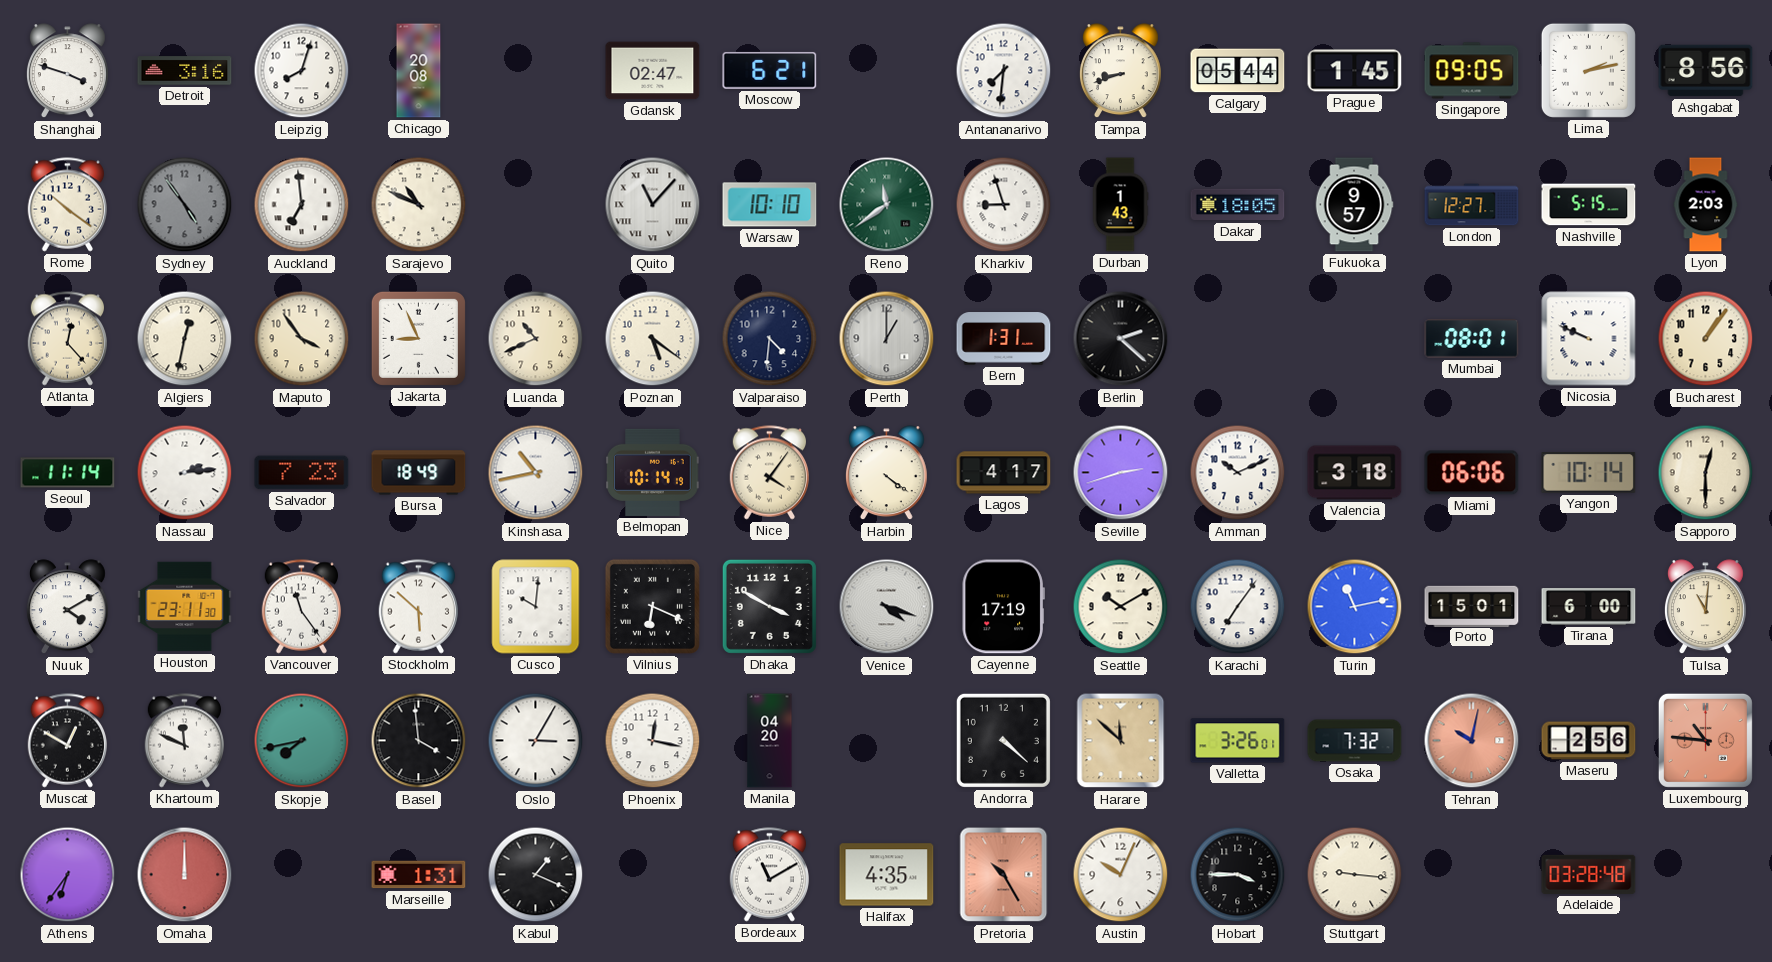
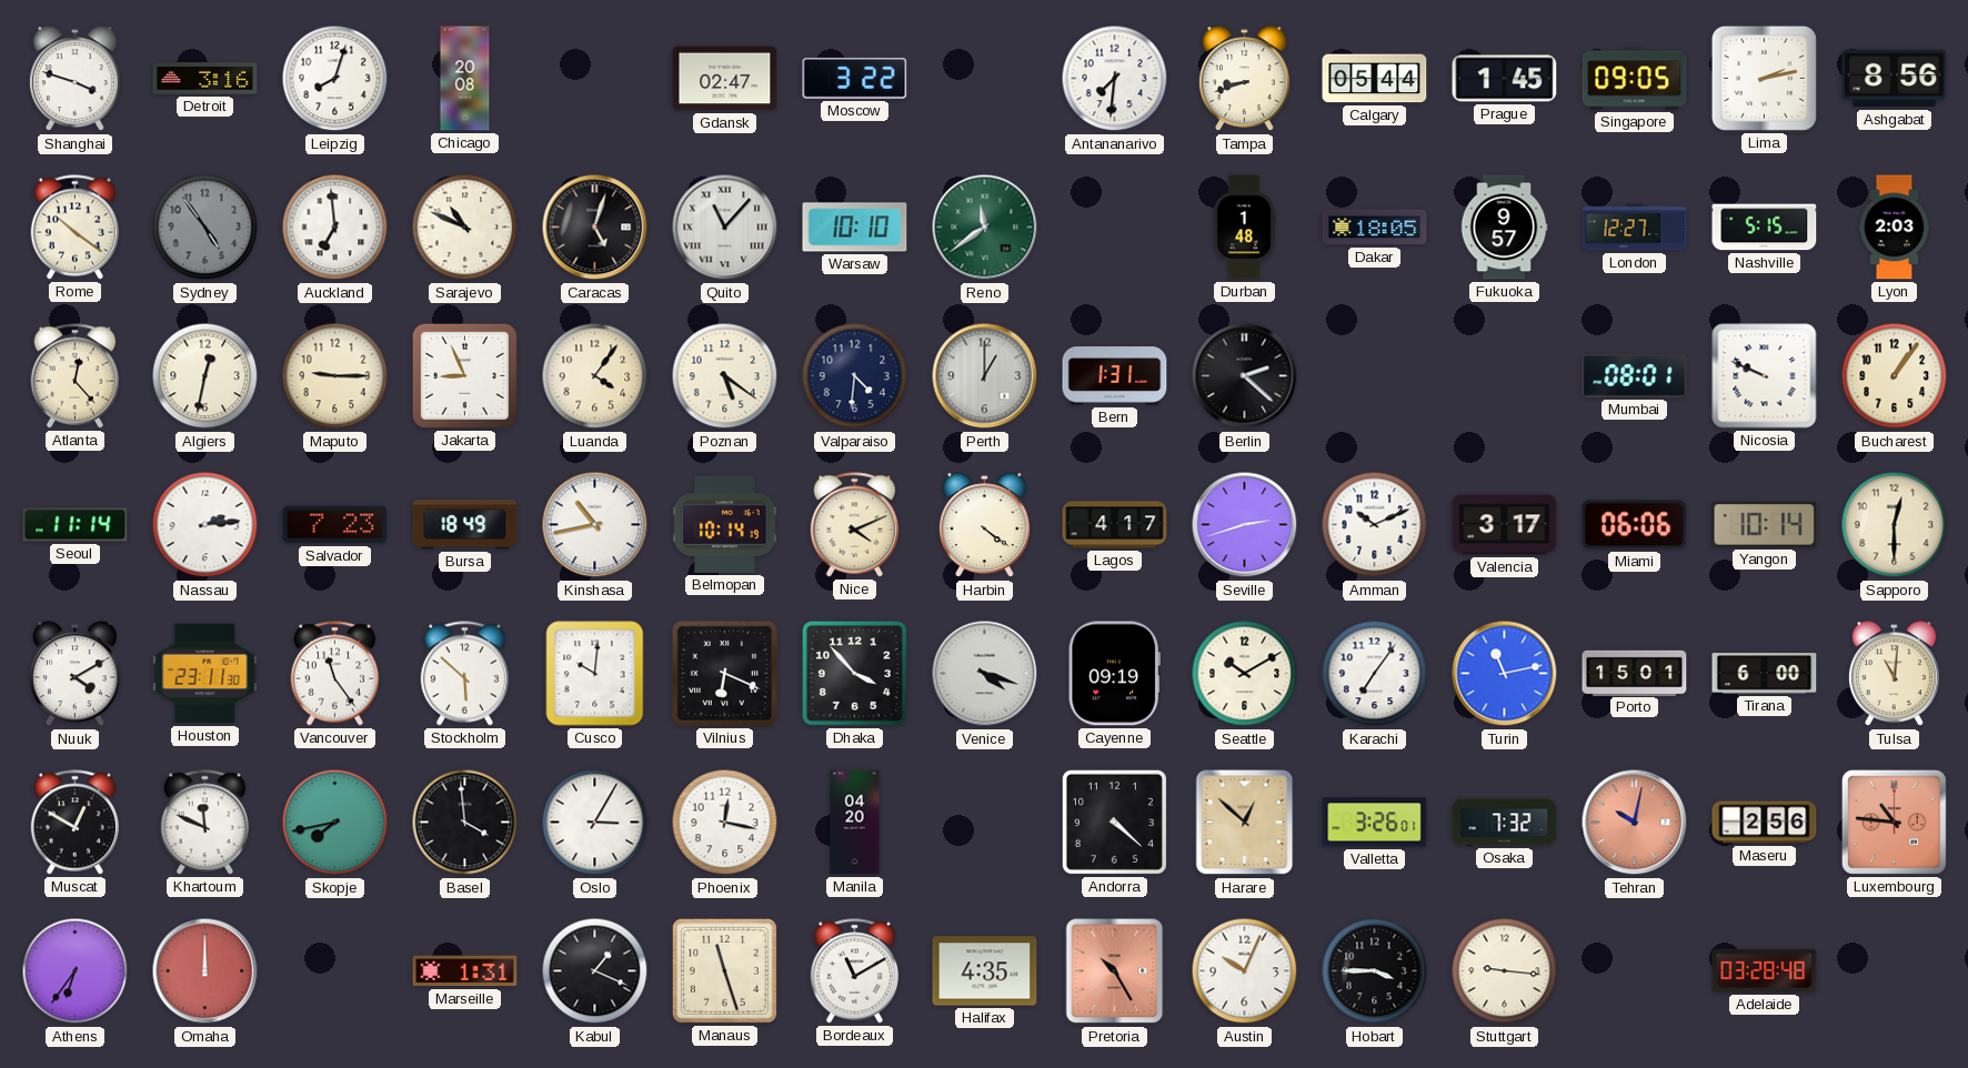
Moscow: 6:21 -> 3:22
Caracas: none -> 5:03
Kharkiv: 8:57 -> none
Durban: 1:43 -> 1:48
Maputo: 3:54 -> 9:15
Luanda: 10:41 -> 4:06
Nice: 4:06 -> 4:11
Valencia: 3:18 -> 3:17
Dhaka: 3:50 -> 3:53
Cayenne: 17:19 -> 09:19
Harare: 11:52 -> 12:52
Manaus: none -> 11:27
